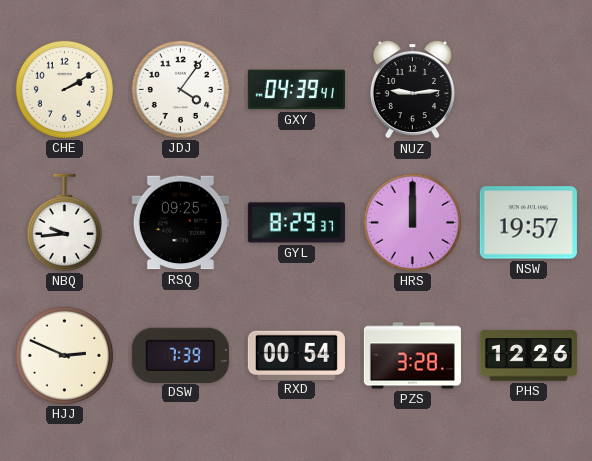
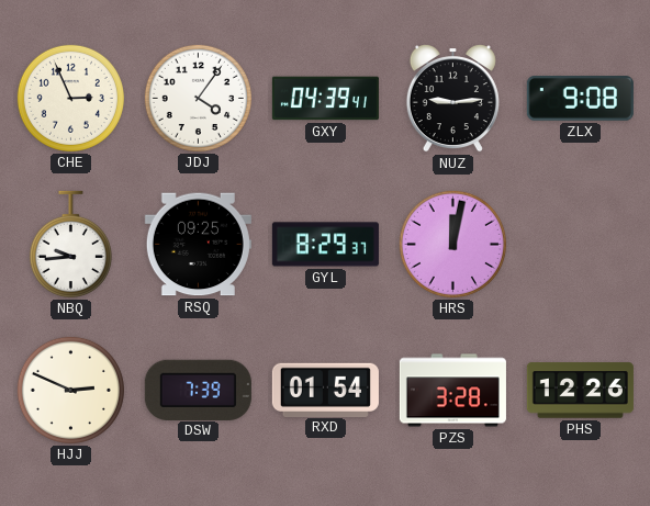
CHE: 2:10 -> 2:56
ZLX: none -> 9:08
HRS: 12:00 -> 12:02
NSW: 19:57 -> none
RXD: 00:54 -> 01:54
